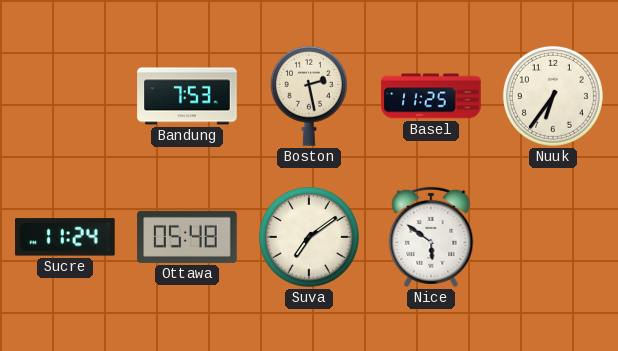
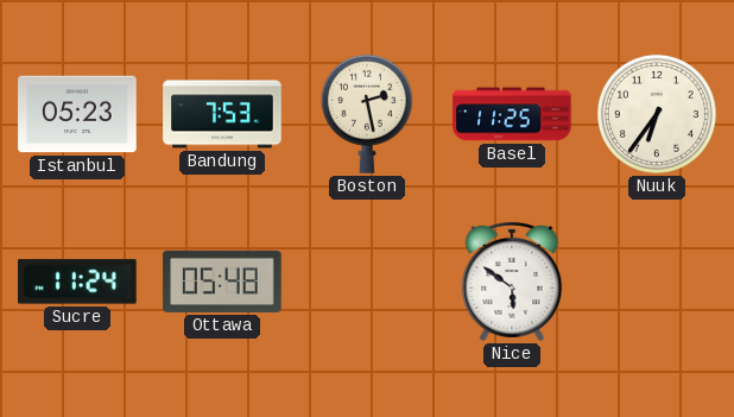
Istanbul: none -> 05:23
Suva: 7:09 -> none
